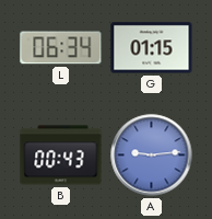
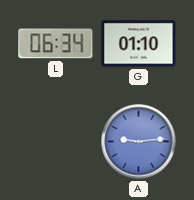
G: 01:15 -> 01:10
B: 00:43 -> none
